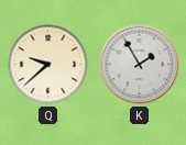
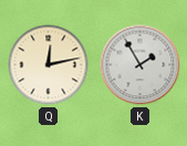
Q: 9:38 -> 12:13
